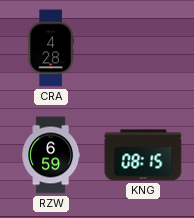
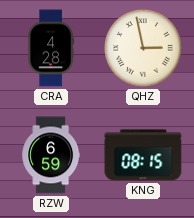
QHZ: none -> 2:58
